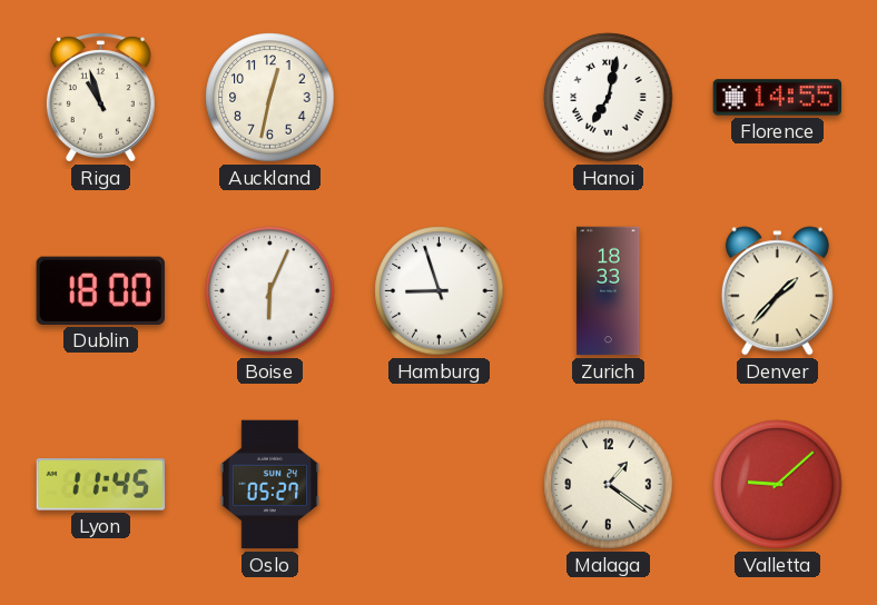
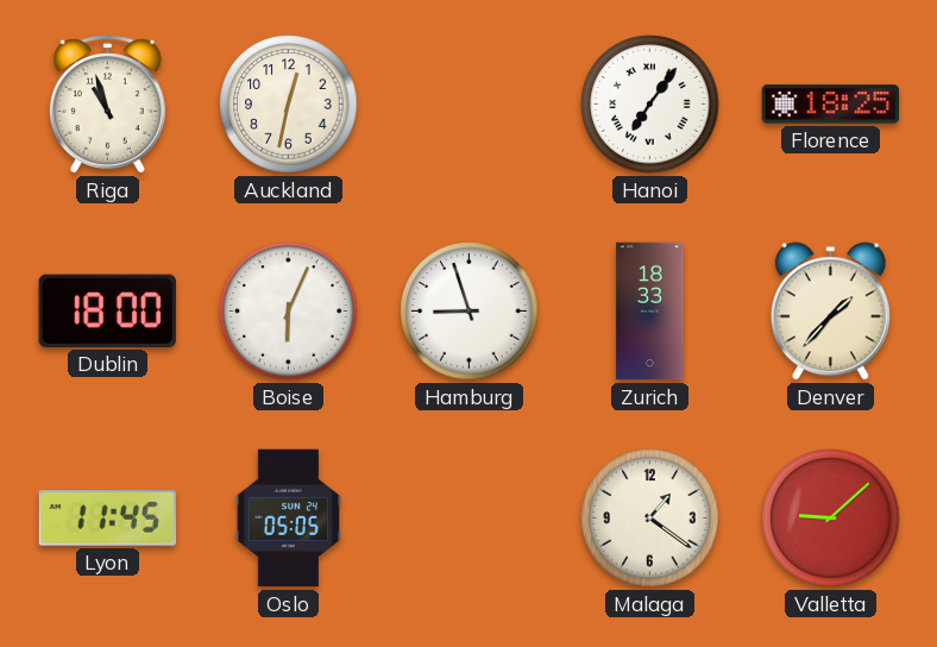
Hanoi: 7:02 -> 7:06
Florence: 14:55 -> 18:25
Oslo: 05:27 -> 05:05
